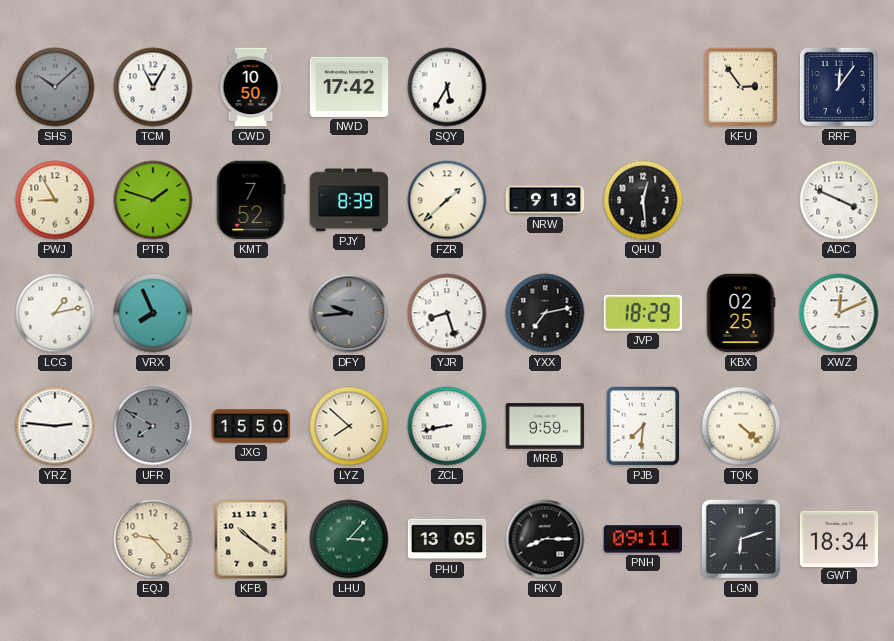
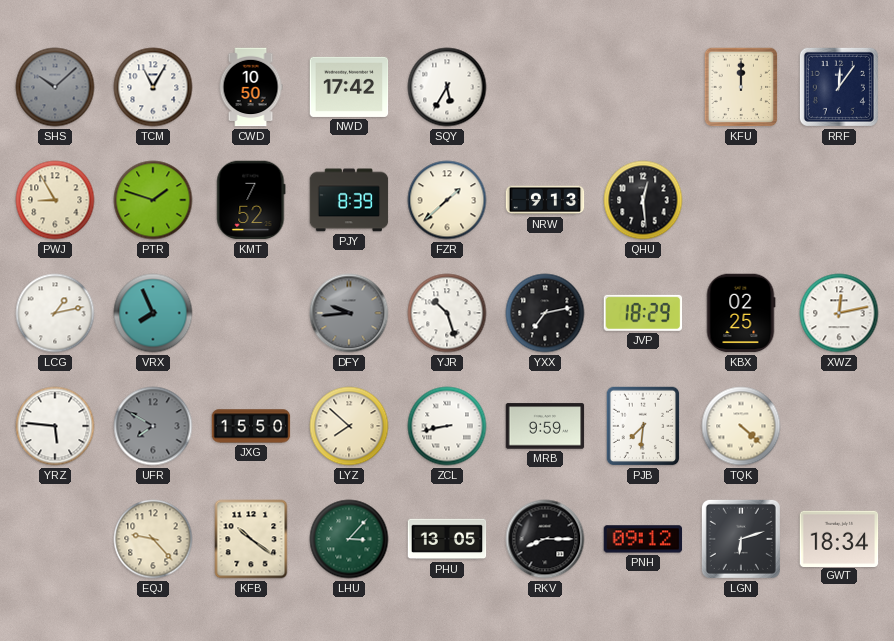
KFU: 2:54 -> 12:00
ADC: 3:49 -> none
YJR: 8:27 -> 10:27
XWZ: 12:11 -> 12:13
YRZ: 2:46 -> 5:46
PNH: 09:11 -> 09:12
